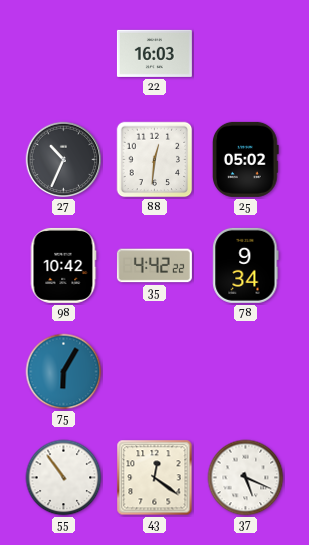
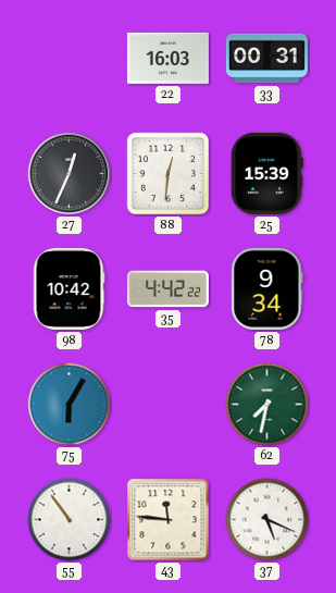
33: none -> 00:31
27: 10:34 -> 12:34
25: 05:02 -> 15:39
62: none -> 7:32
43: 12:21 -> 11:46
